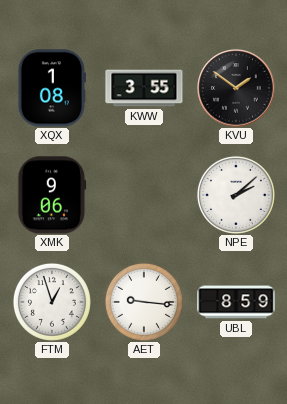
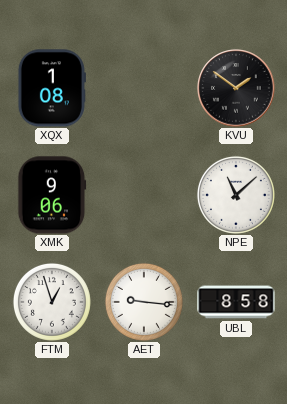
KWW: 3:55 -> none
NPE: 2:08 -> 11:08
UBL: 8:59 -> 8:58
